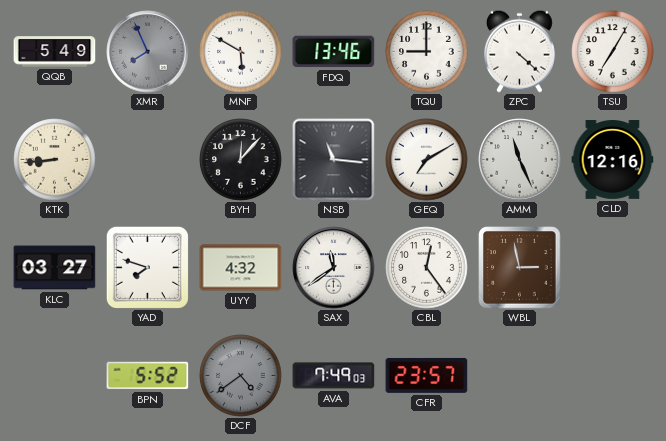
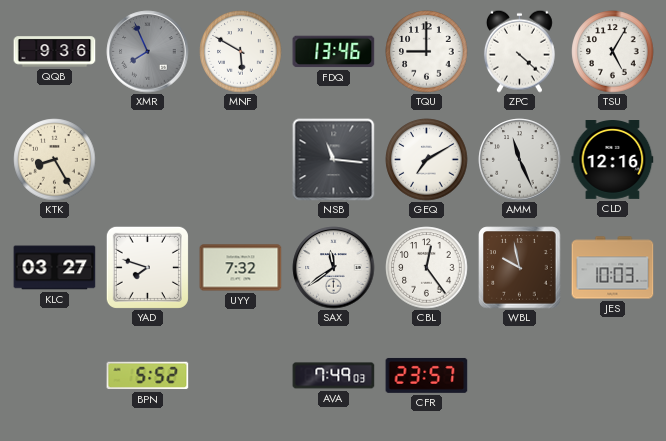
QQB: 5:49 -> 9:36
TSU: 7:05 -> 5:05
KTK: 8:44 -> 8:25
BYH: 12:07 -> none
UYY: 4:32 -> 7:32
WBL: 2:58 -> 9:58
JES: none -> 10:03
DCF: 4:39 -> none
